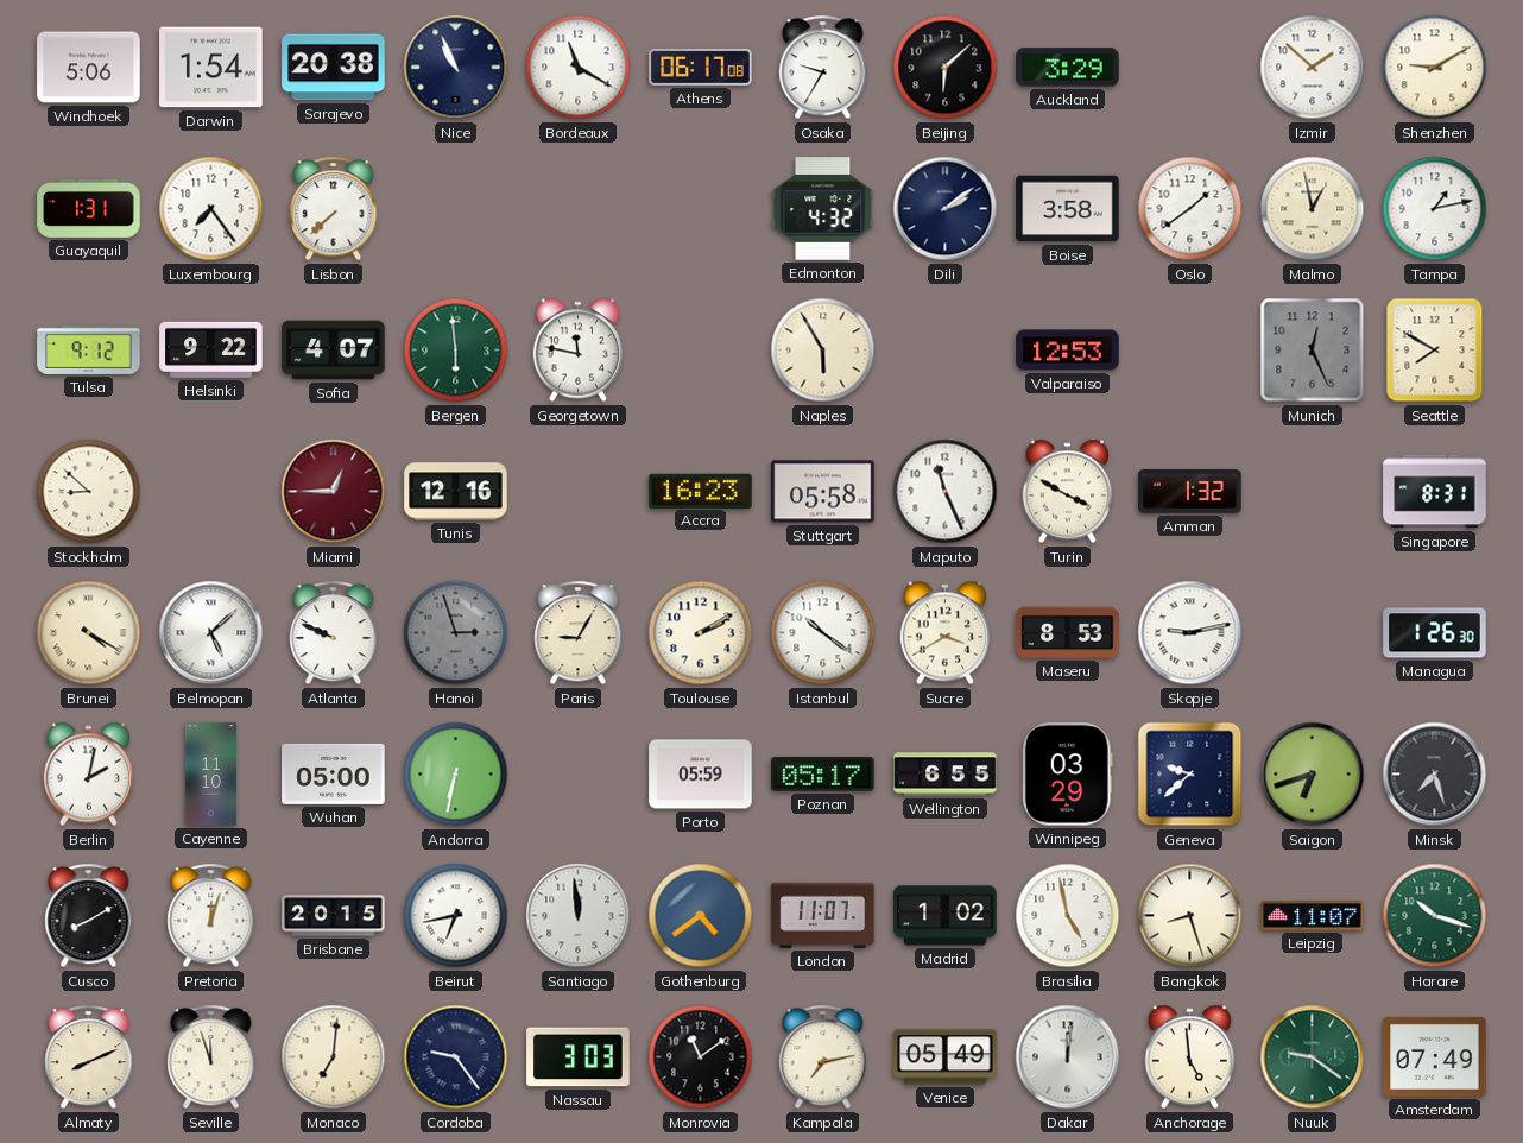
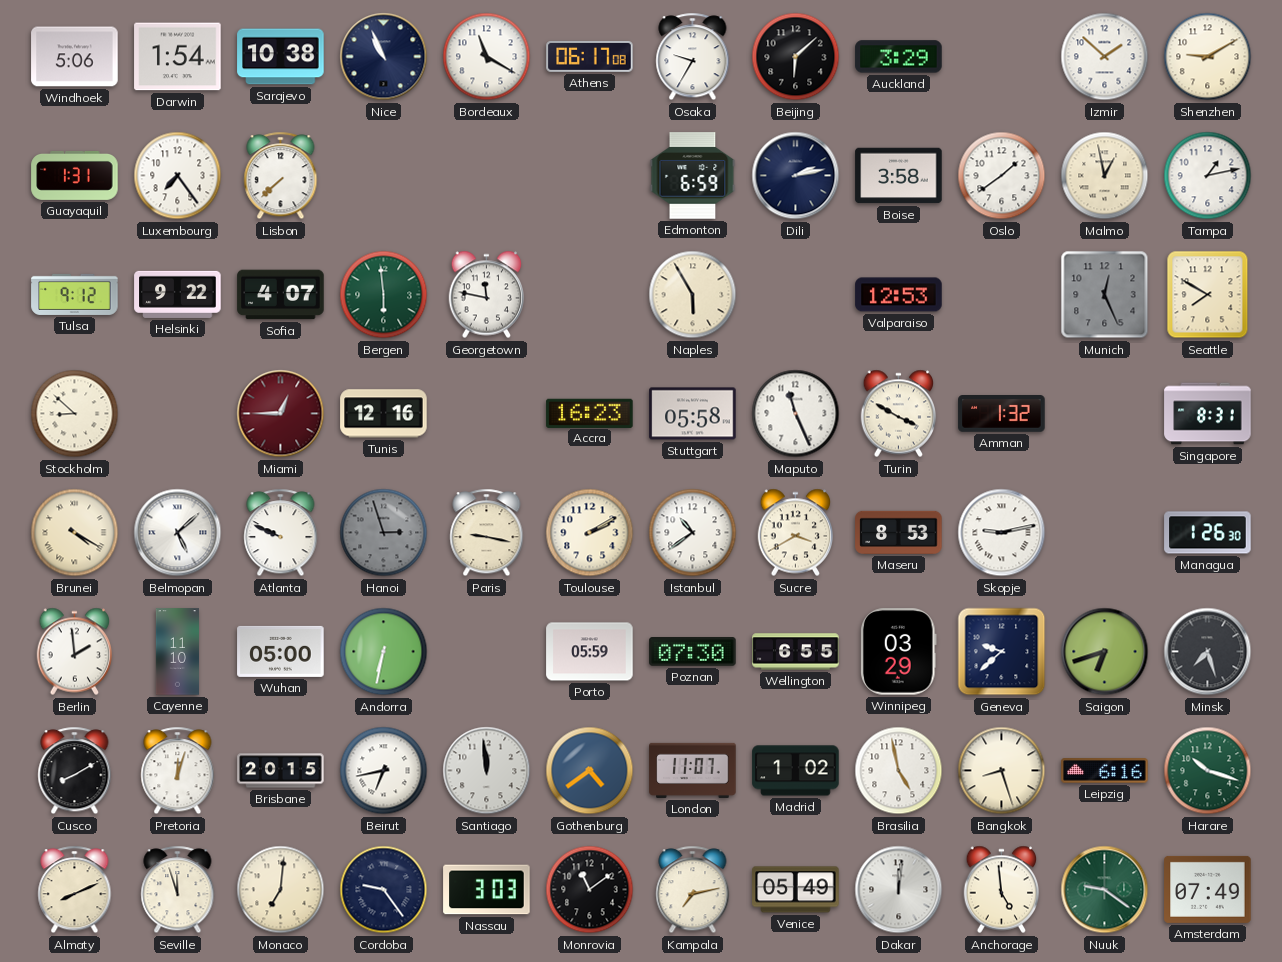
Sarajevo: 20:38 -> 10:38
Edmonton: 4:32 -> 6:59
Dili: 2:09 -> 2:13
Paris: 9:05 -> 9:17
Istanbul: 10:21 -> 10:39
Berlin: 2:02 -> 1:59
Poznan: 05:17 -> 07:30
Leipzig: 11:07 -> 6:16
